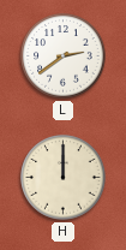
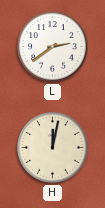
H: 12:00 -> 12:02
